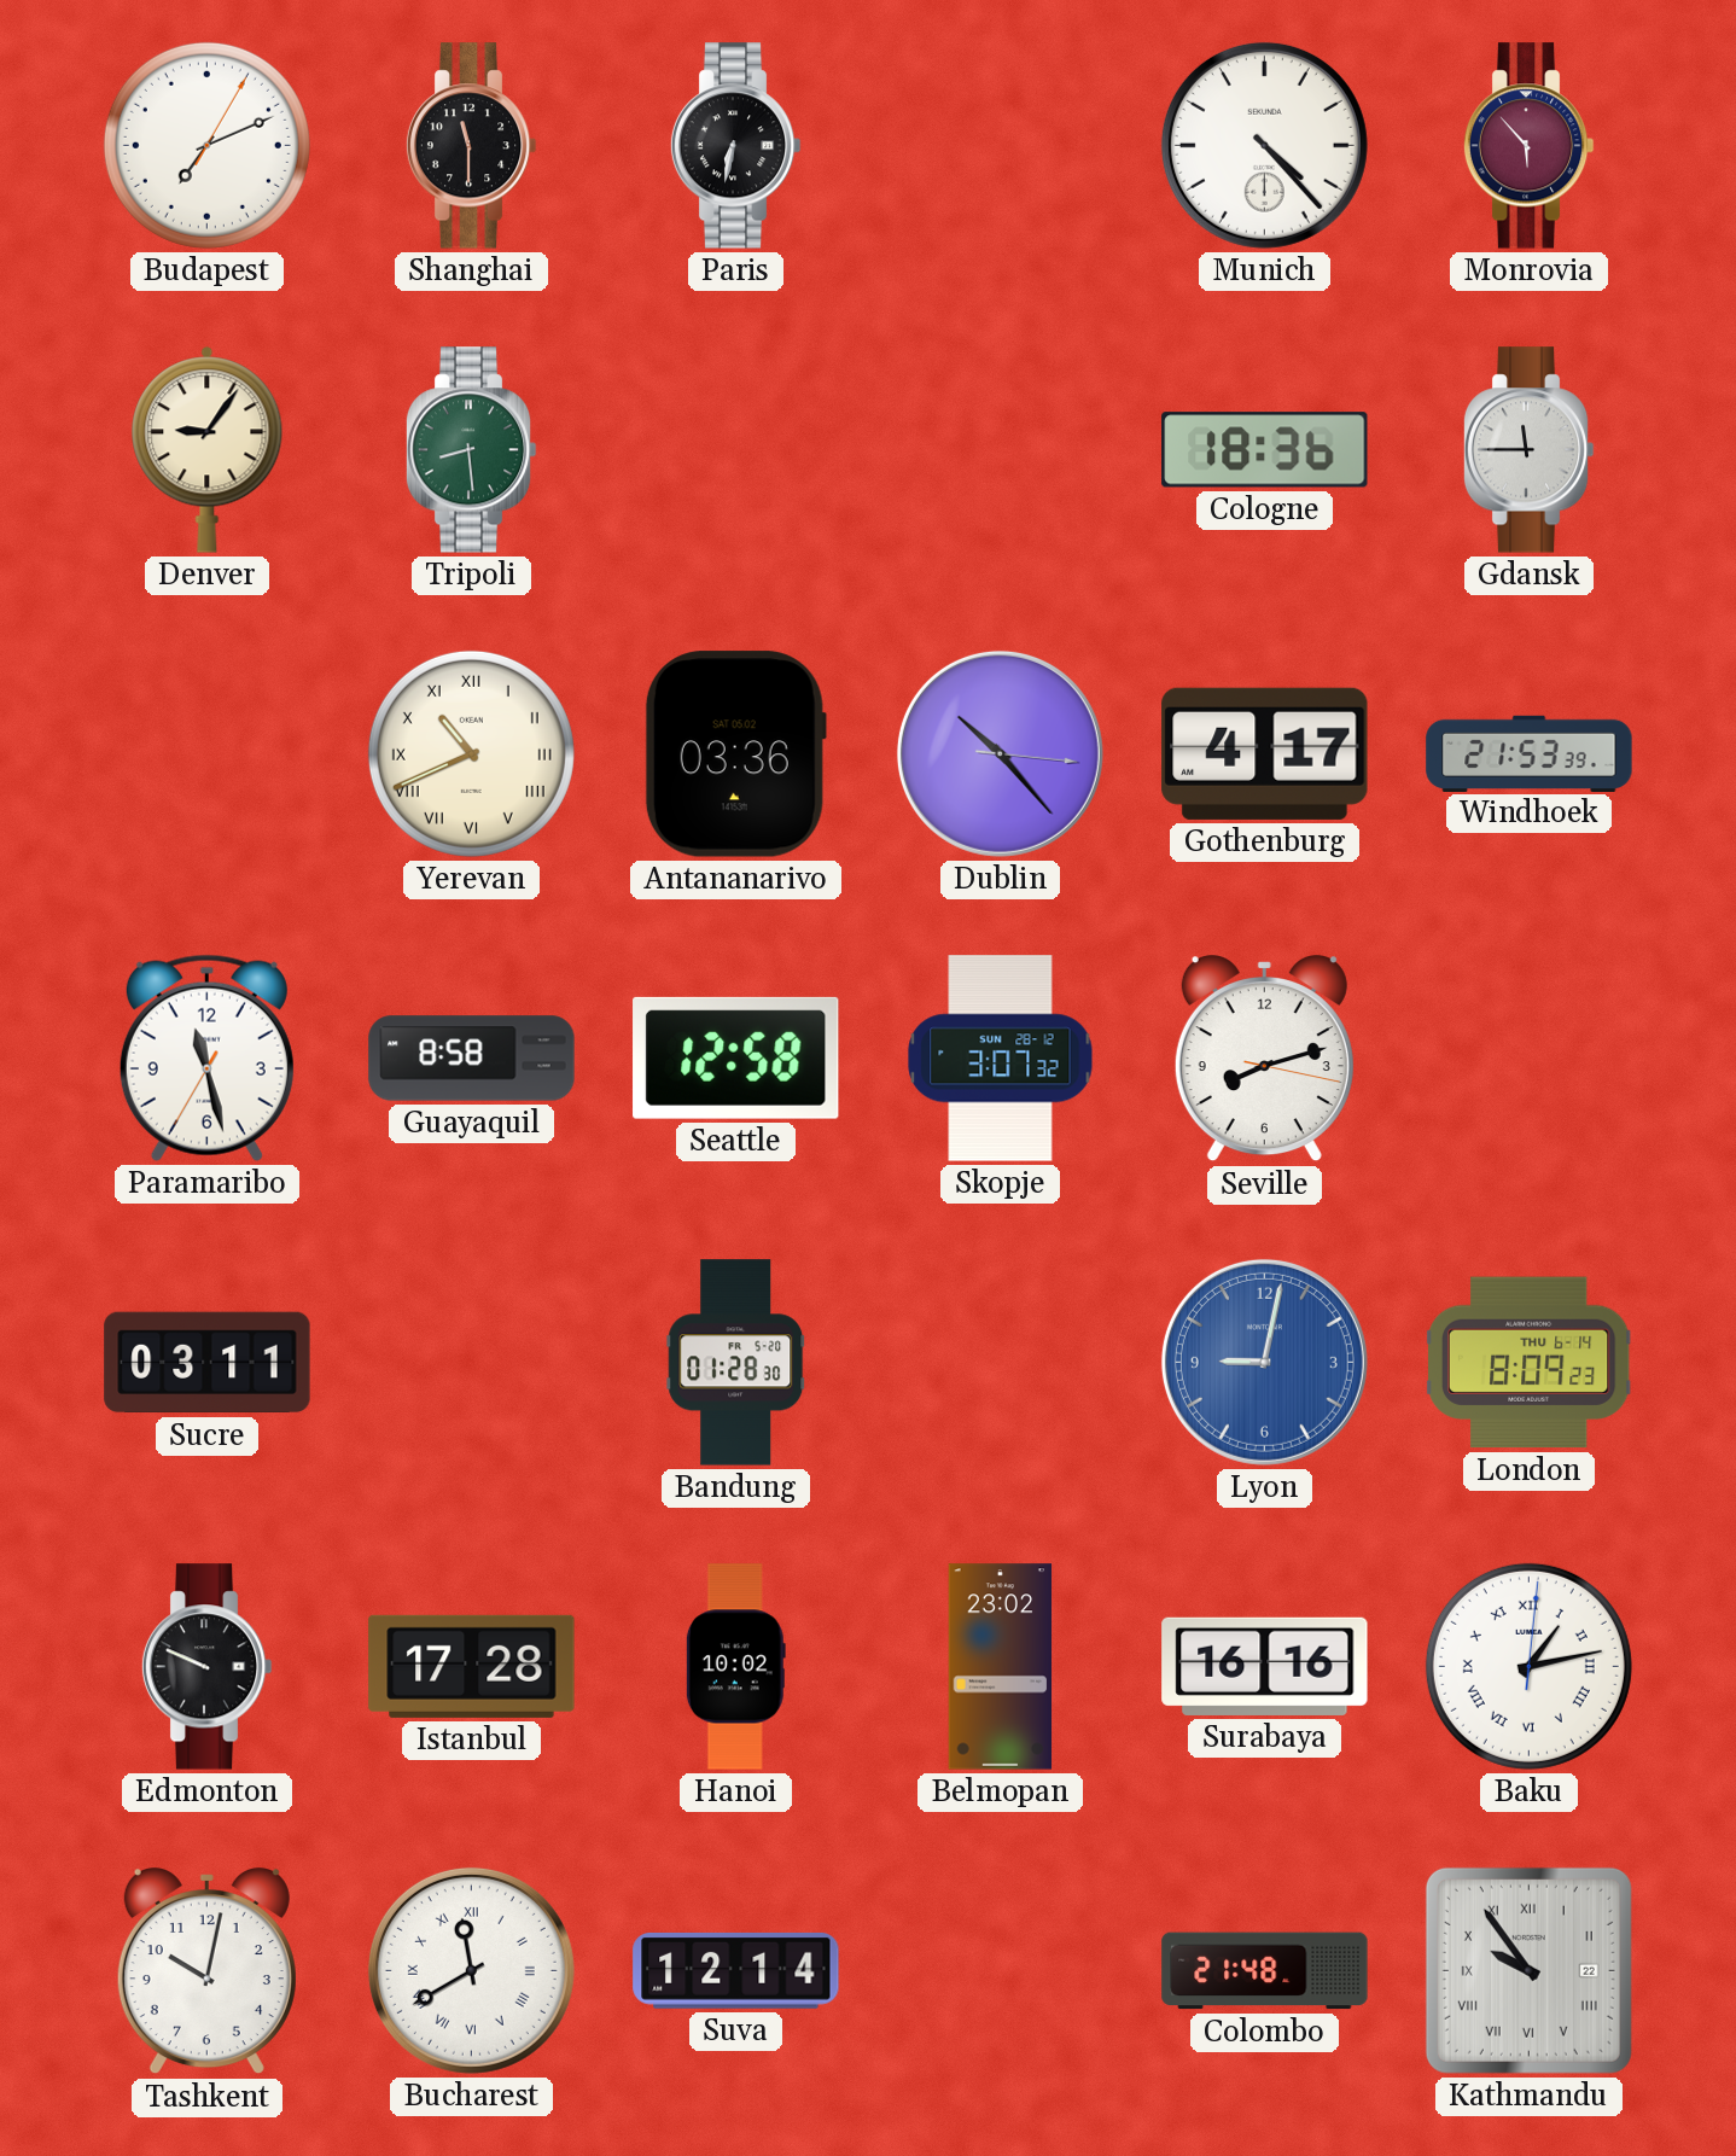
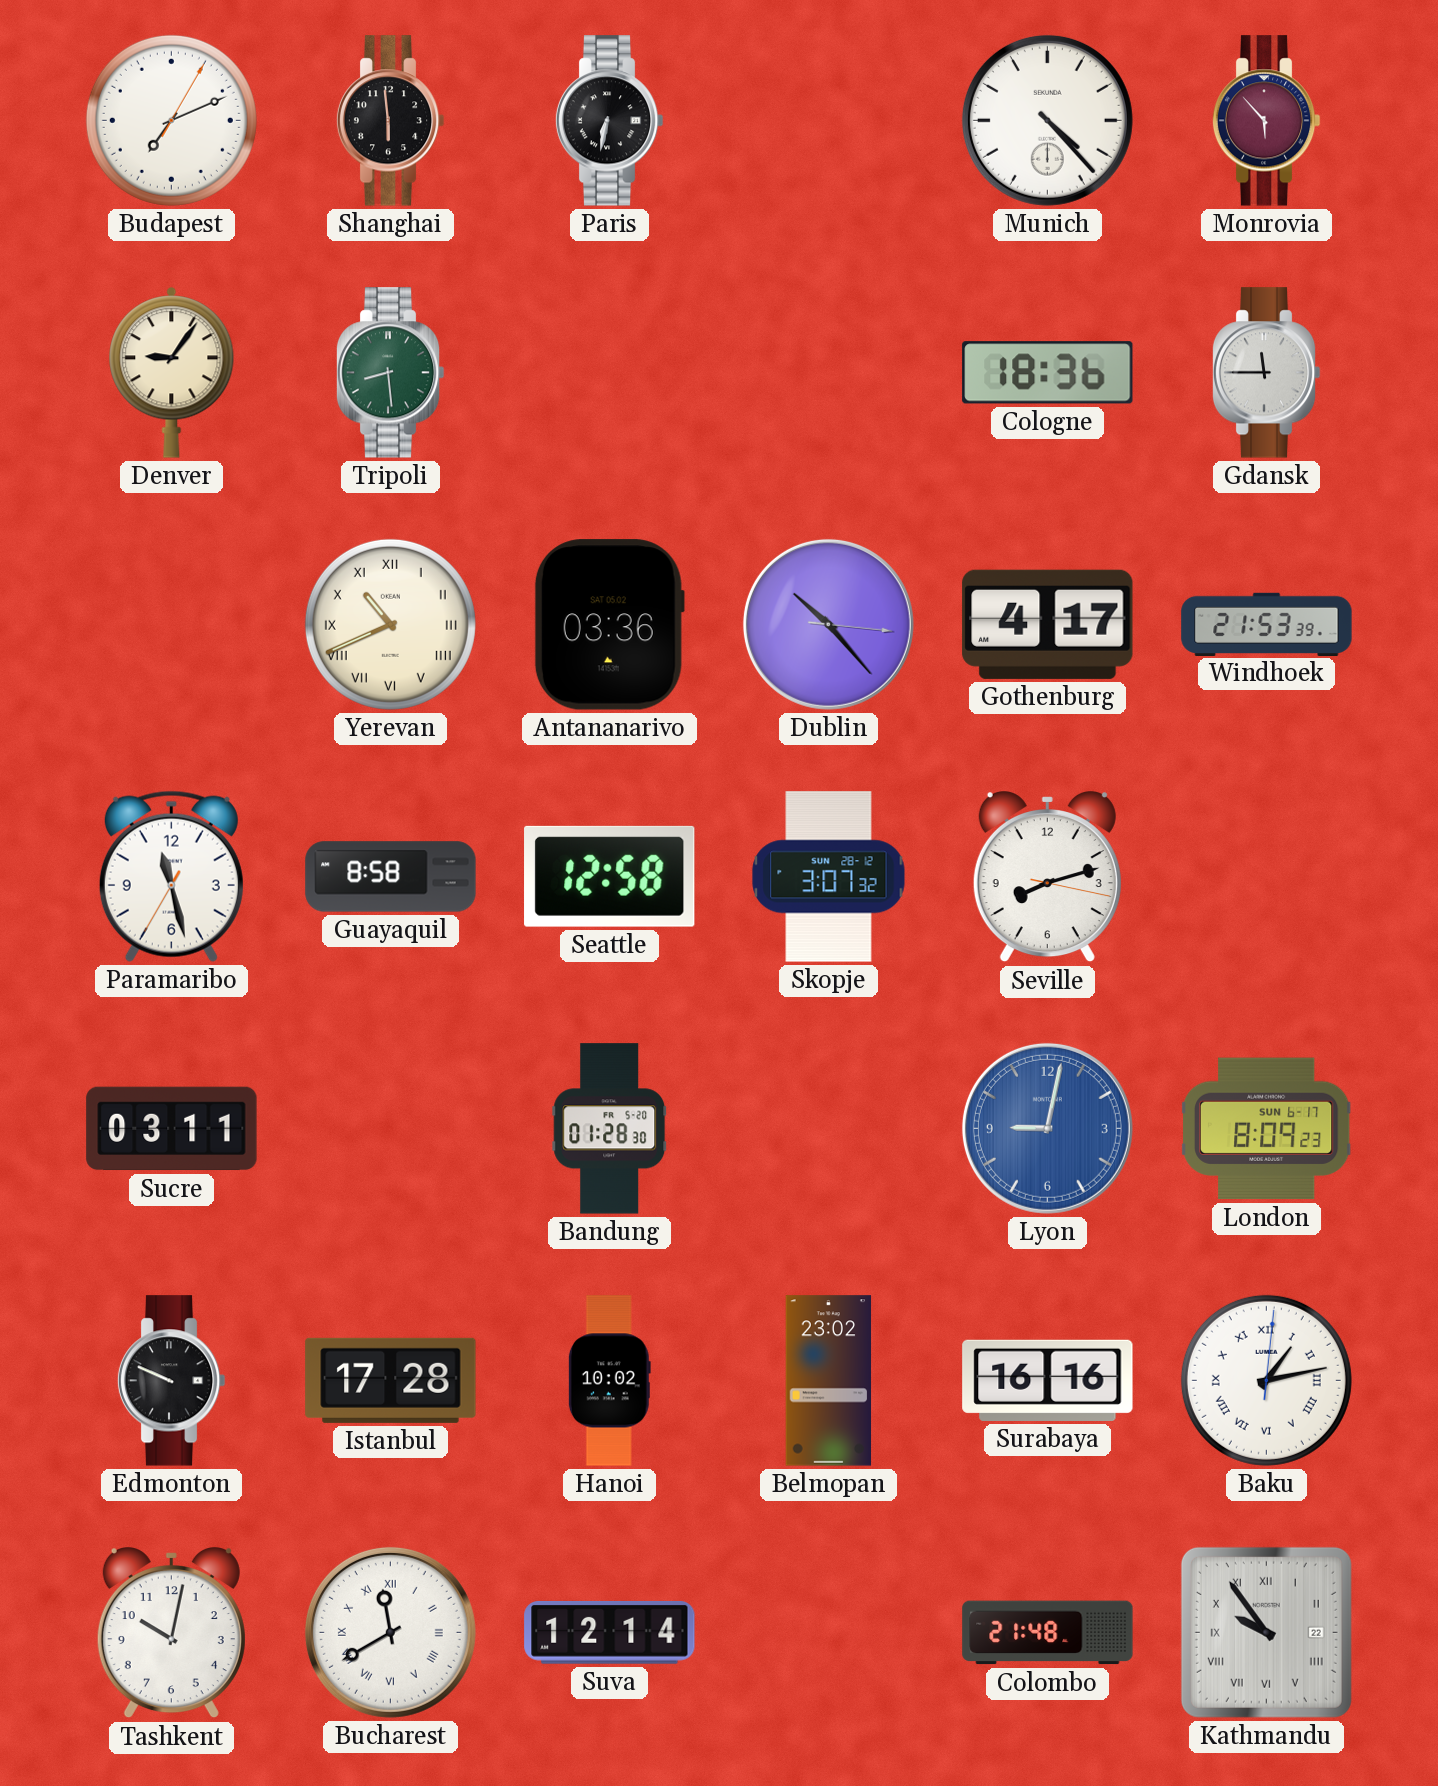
Shanghai: 11:30 -> 5:59
London date: THU 6-14 -> SUN 6-17
